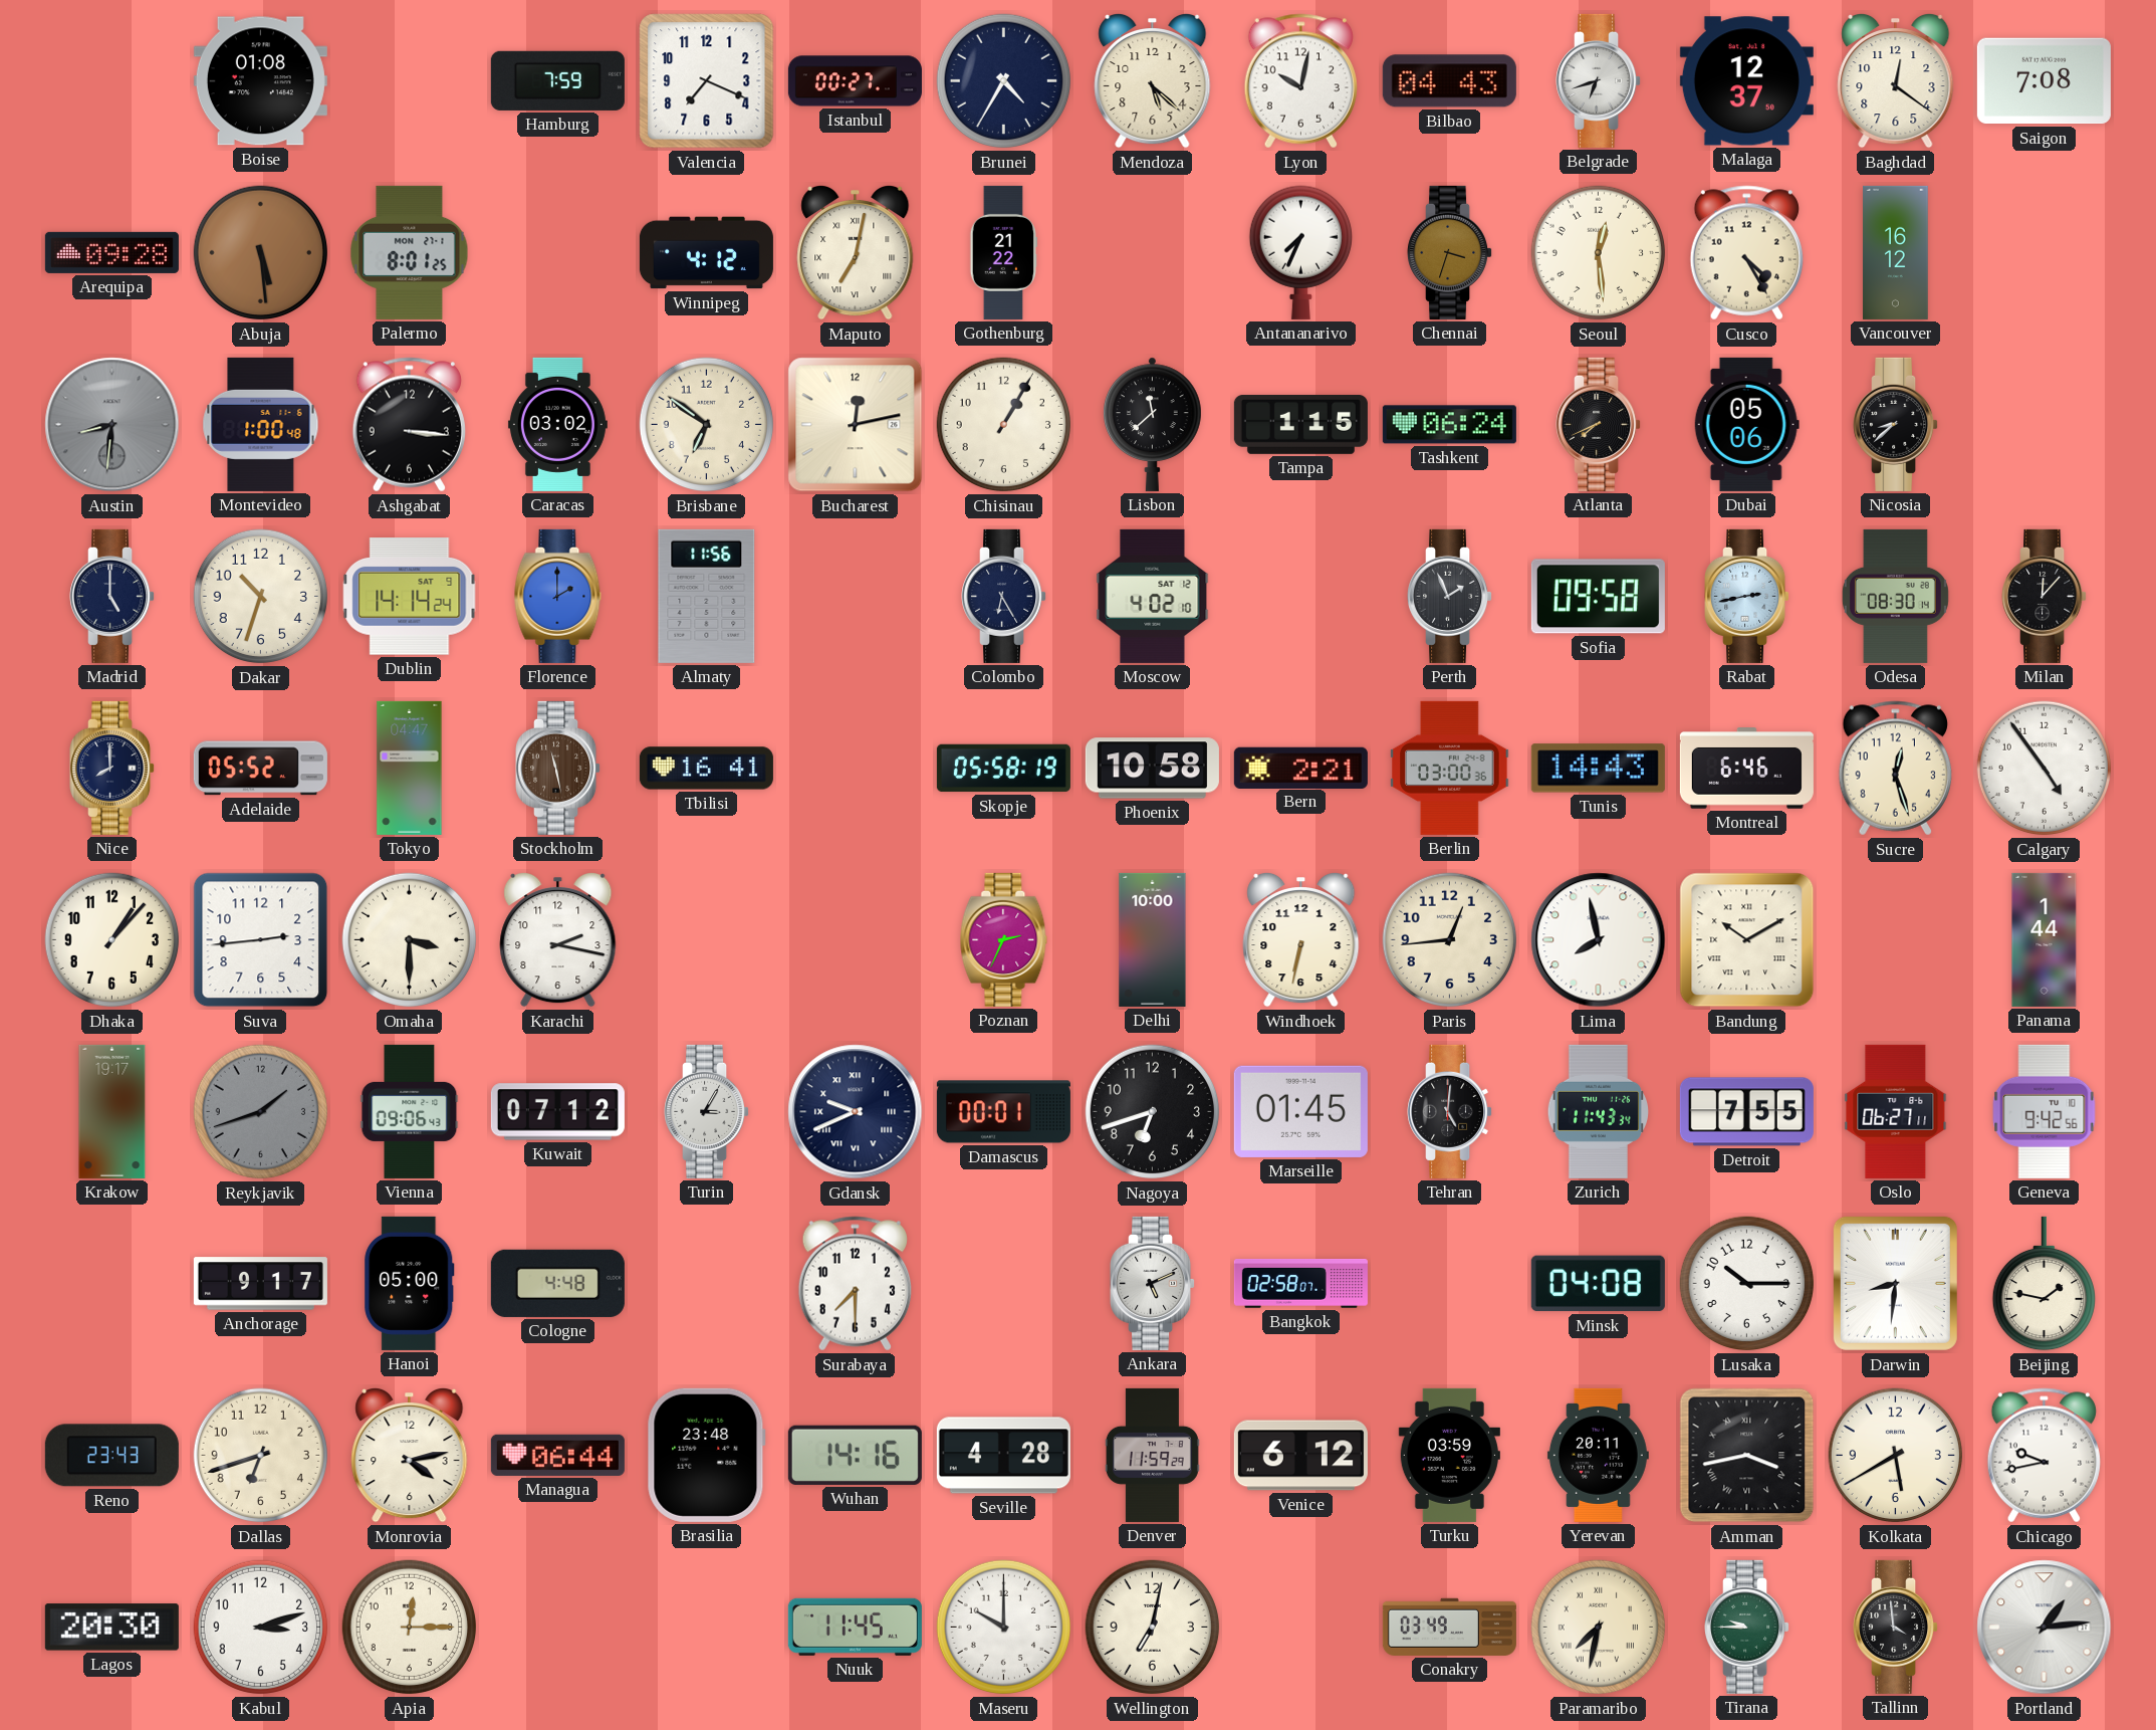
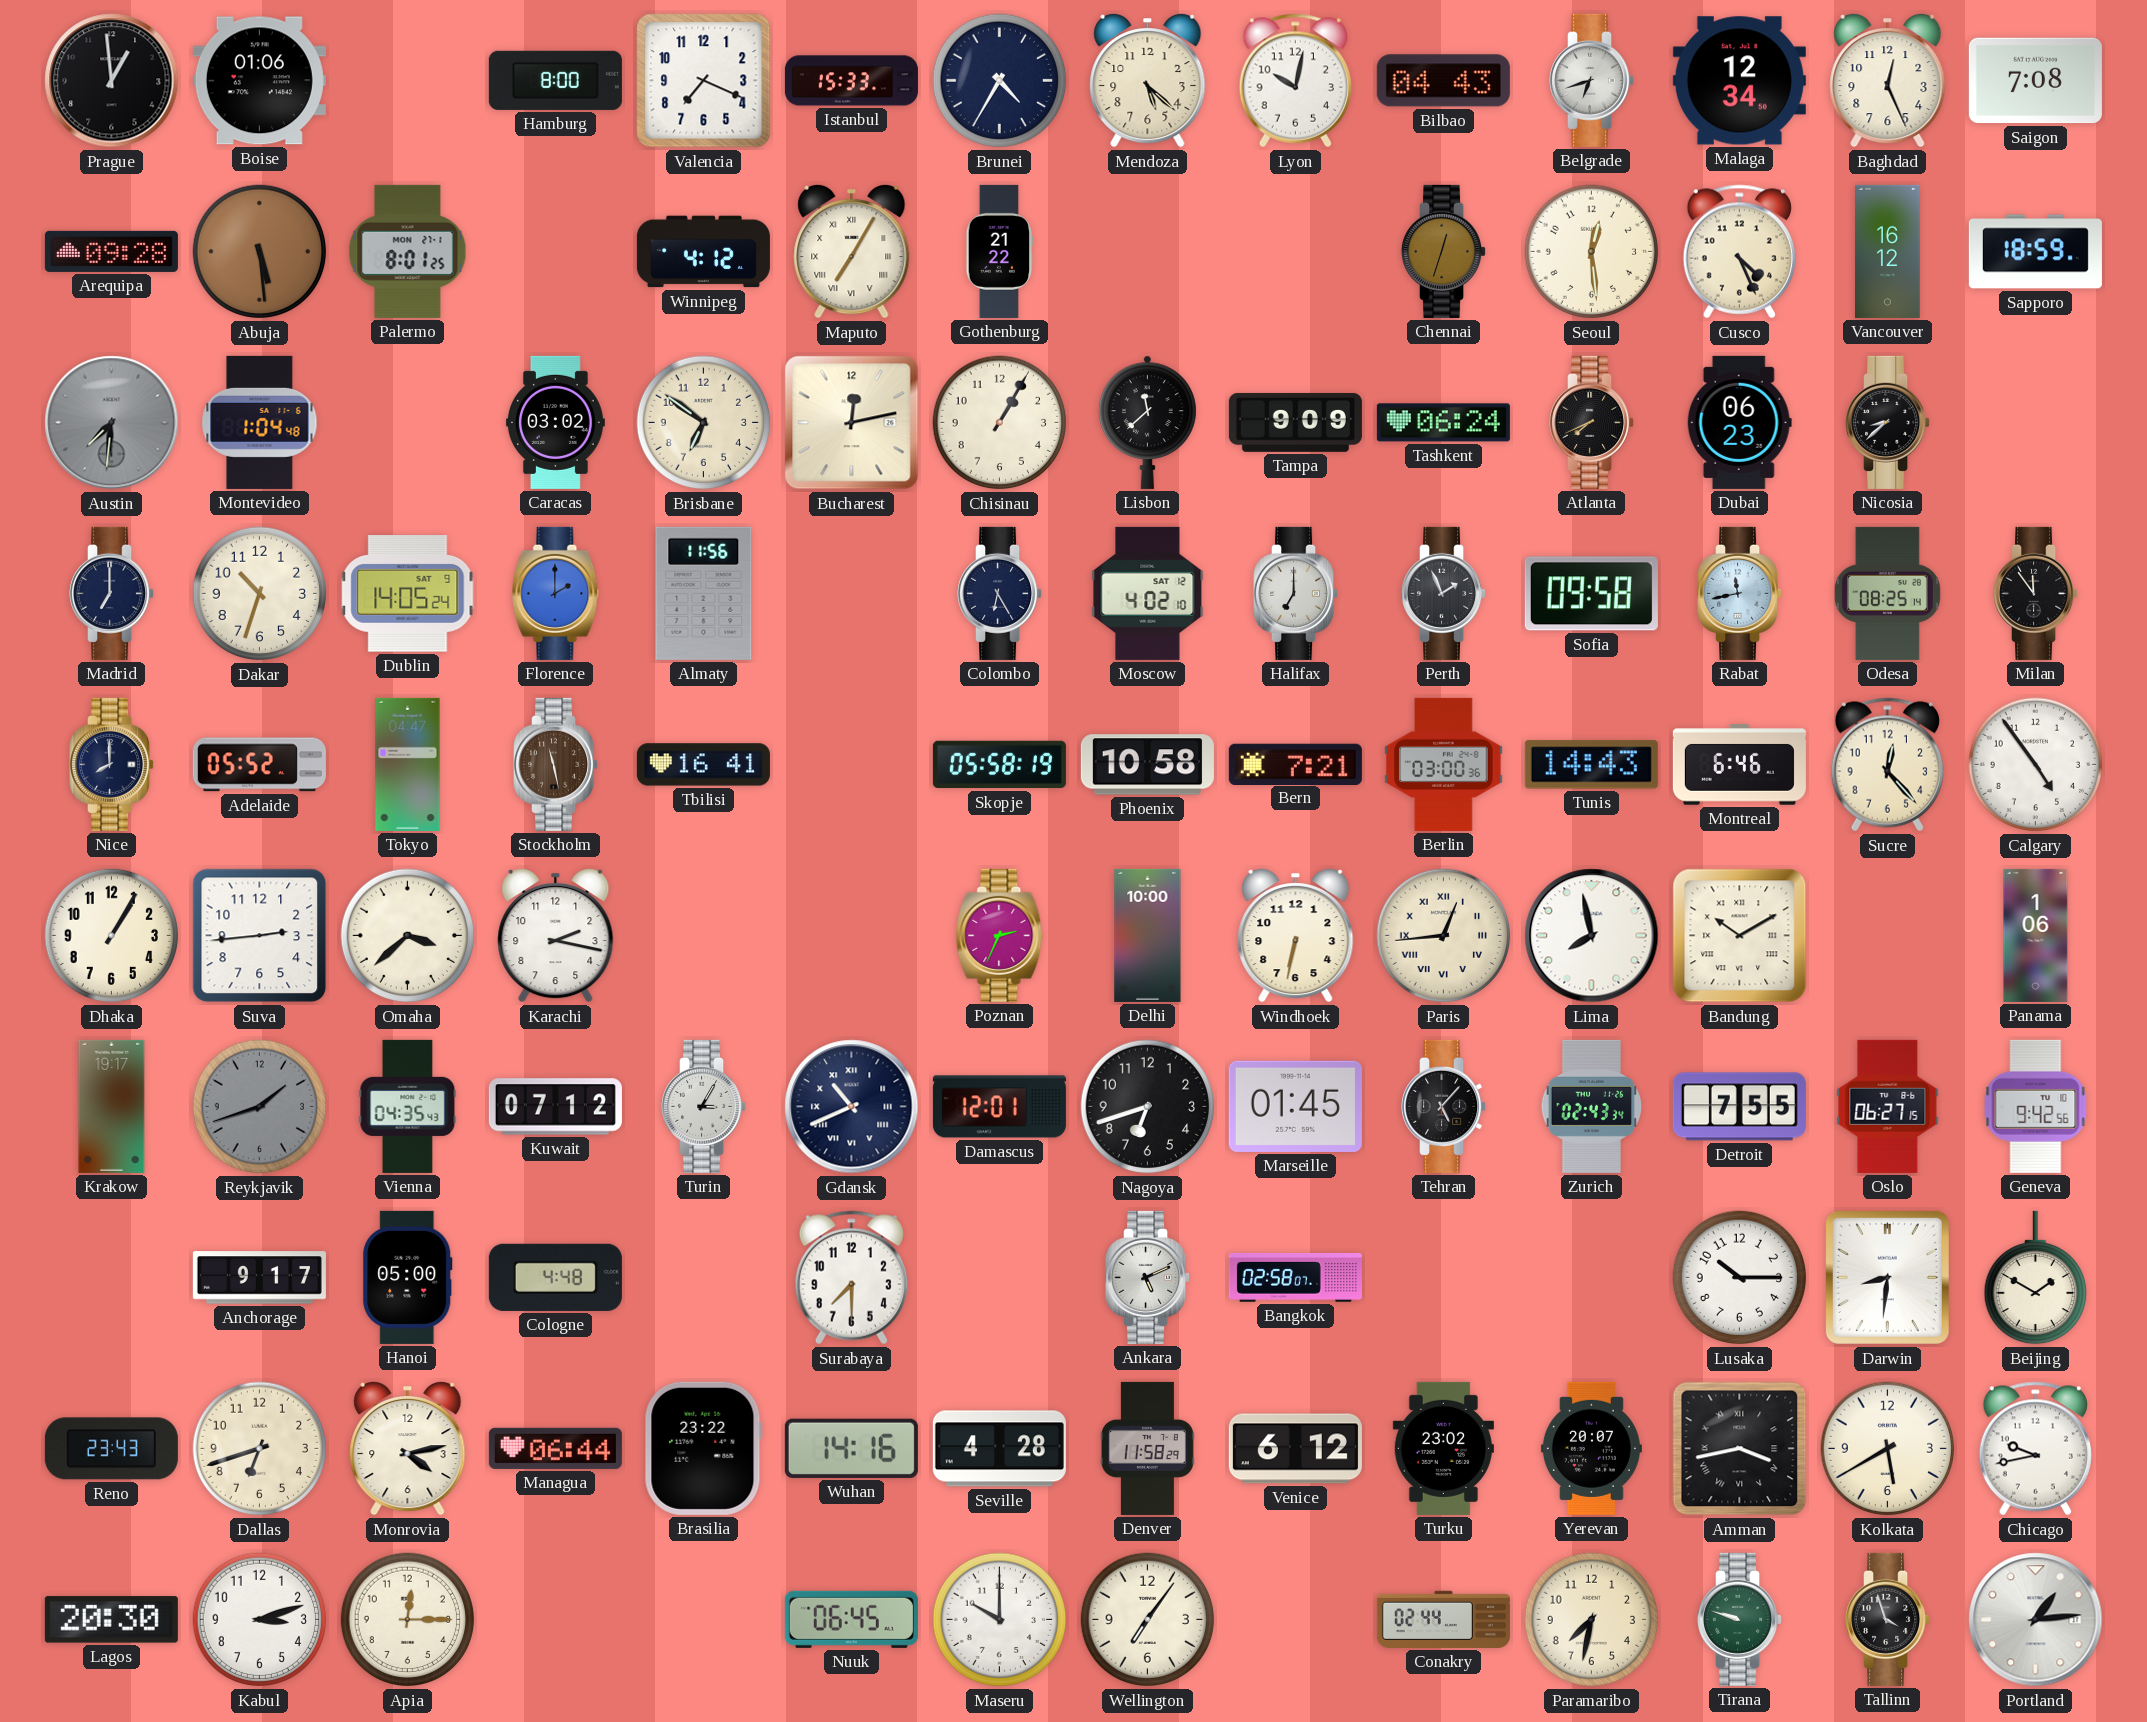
Prague: none -> 12:59
Boise: 01:08 -> 01:06
Hamburg: 7:59 -> 8:00
Istanbul: 00:27 -> 15:33
Malaga: 12:37 -> 12:34
Baghdad: 12:21 -> 12:26
Maputo: 7:02 -> 7:05
Antananarivo: 7:34 -> none
Chennai: 3:33 -> 12:33
Cusco: 4:25 -> 4:26
Sapporo: none -> 18:59
Austin: 8:31 -> 7:31
Montevideo: 1:00 -> 1:04
Ashgabat: 3:16 -> none
Tampa: 1:15 -> 9:09
Dubai: 05:06 -> 06:23
Madrid: 5:00 -> 7:00
Dublin: 14:14 -> 14:05
Halifax: none -> 7:00
Rabat: 2:43 -> 11:43
Odesa: 08:30 -> 08:25
Milan: 12:07 -> 11:54
Bern: 2:21 -> 7:21
Sucre: 12:27 -> 12:23
Dhaka: 1:07 -> 1:05
Omaha: 3:30 -> 3:38
Paris numerals: Arabic -> Roman
Panama: 1:44 -> 1:06
Vienna: 09:06 -> 04:35
Gdansk: 9:41 -> 10:41
Damascus: 00:01 -> 12:01
Tehran: 5:01 -> 5:07
Zurich: 11:43 -> 02:43
Oslo: 06:27:11 -> 06:27:15
Minsk: 04:08 -> none
Beijing: 1:47 -> 1:50
Brasilia: 23:48 -> 23:22
Denver: 11:59 -> 11:58
Turku: 03:59 -> 23:02
Yerevan: 20:11 -> 20:07
Nuuk: 11:45 -> 06:45
Wellington: 7:02 -> 7:06
Conakry: 03:49 -> 02:44
Paramaribo numerals: Roman -> Arabic
Tirana: 9:45 -> 9:48
Tallinn: 3:59 -> 3:57
